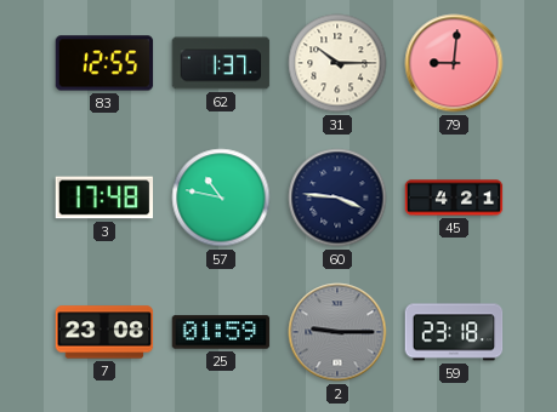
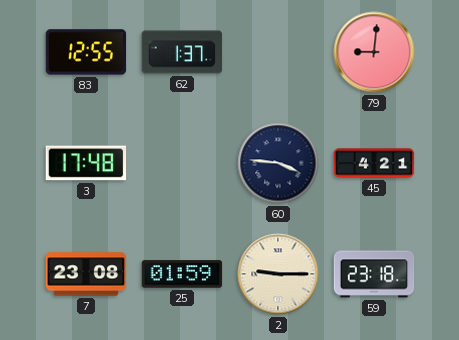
31: 10:15 -> none
57: 10:47 -> none
2 dial: grey -> cream
